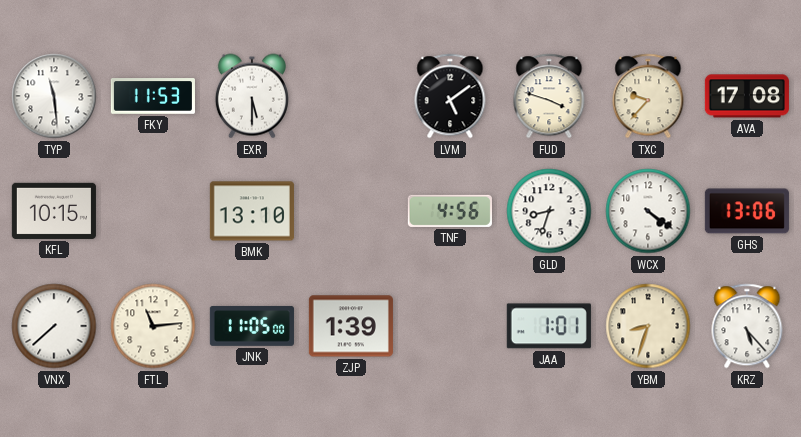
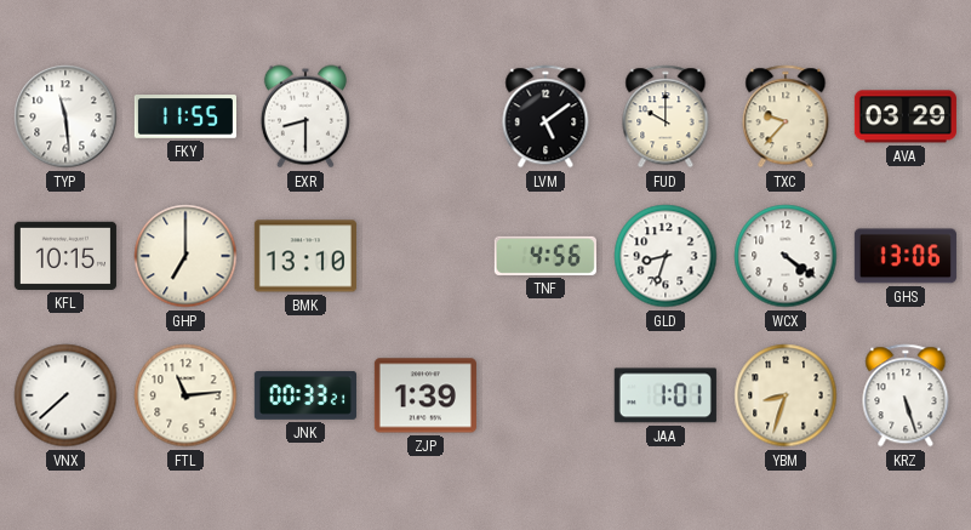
FKY: 11:53 -> 11:55
EXR: 5:30 -> 8:30
FUD: 3:48 -> 10:00
AVA: 17:08 -> 03:29
GHP: none -> 7:00
JNK: 11:05 -> 00:33
KRZ: 5:23 -> 5:27
